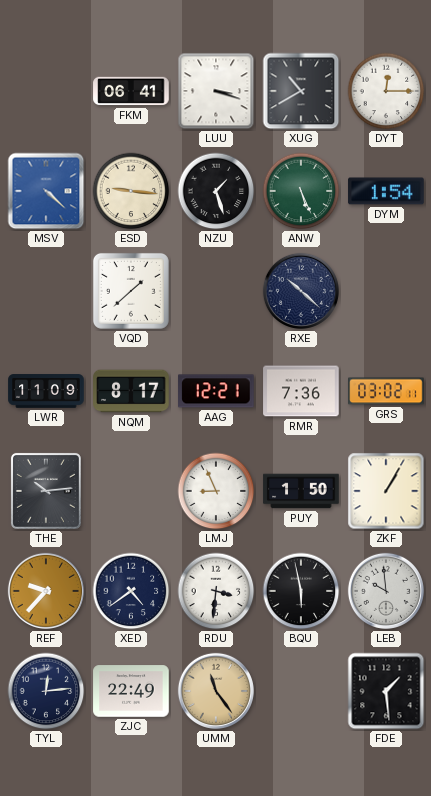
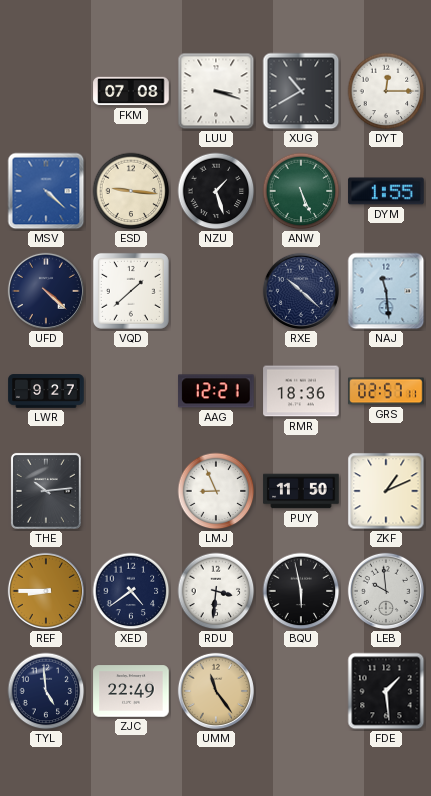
FKM: 06:41 -> 07:08
DYM: 1:54 -> 1:55
UFD: none -> 4:22
NAJ: none -> 11:29
LWR: 11:09 -> 9:27
NQM: 8:17 -> none
RMR: 7:36 -> 18:36
GRS: 03:02 -> 02:57
PUY: 1:50 -> 11:50
ZKF: 1:05 -> 1:11
REF: 9:37 -> 8:45
TYL: 12:14 -> 4:59
